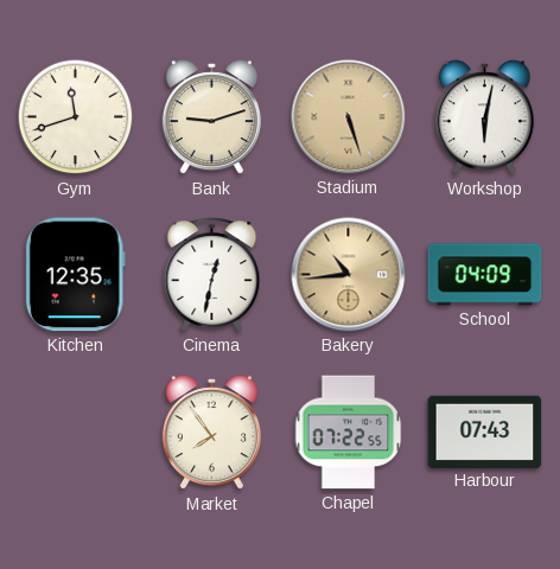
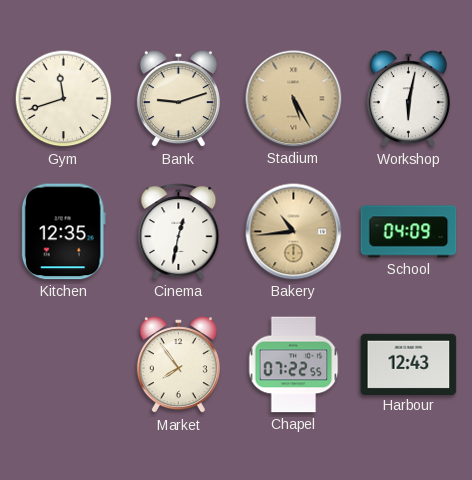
Stadium: 5:27 -> 5:25
Harbour: 07:43 -> 12:43
